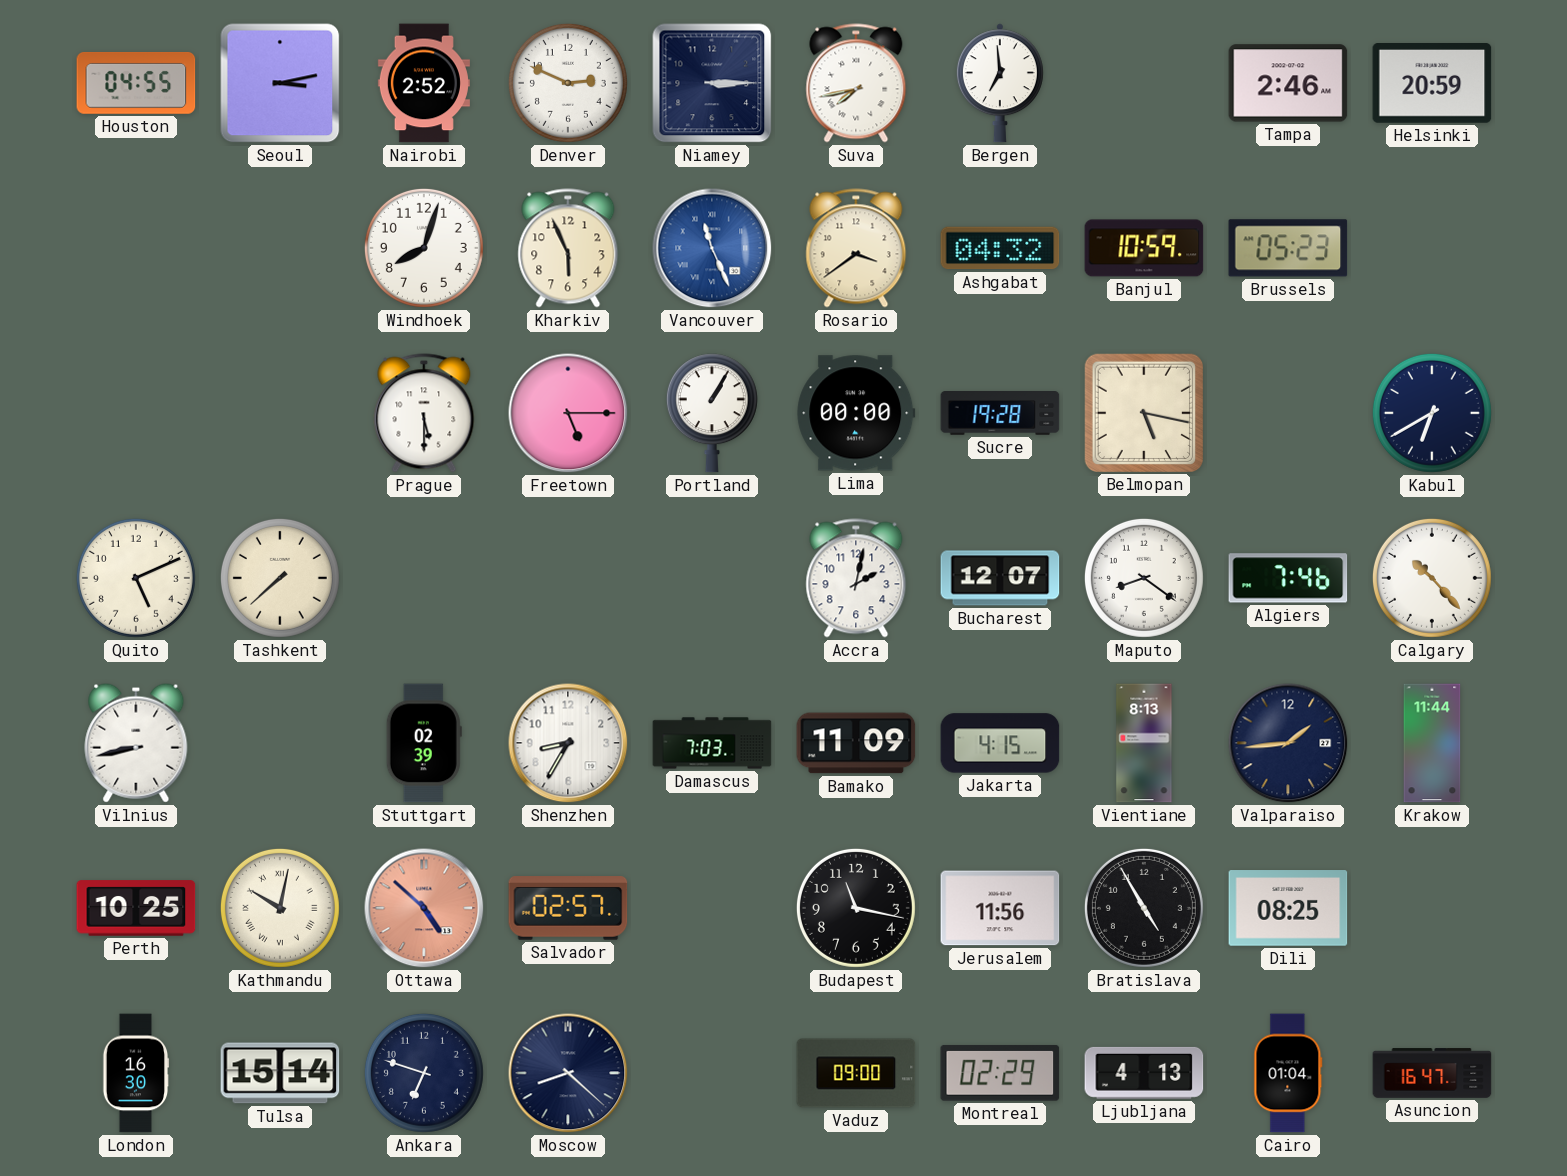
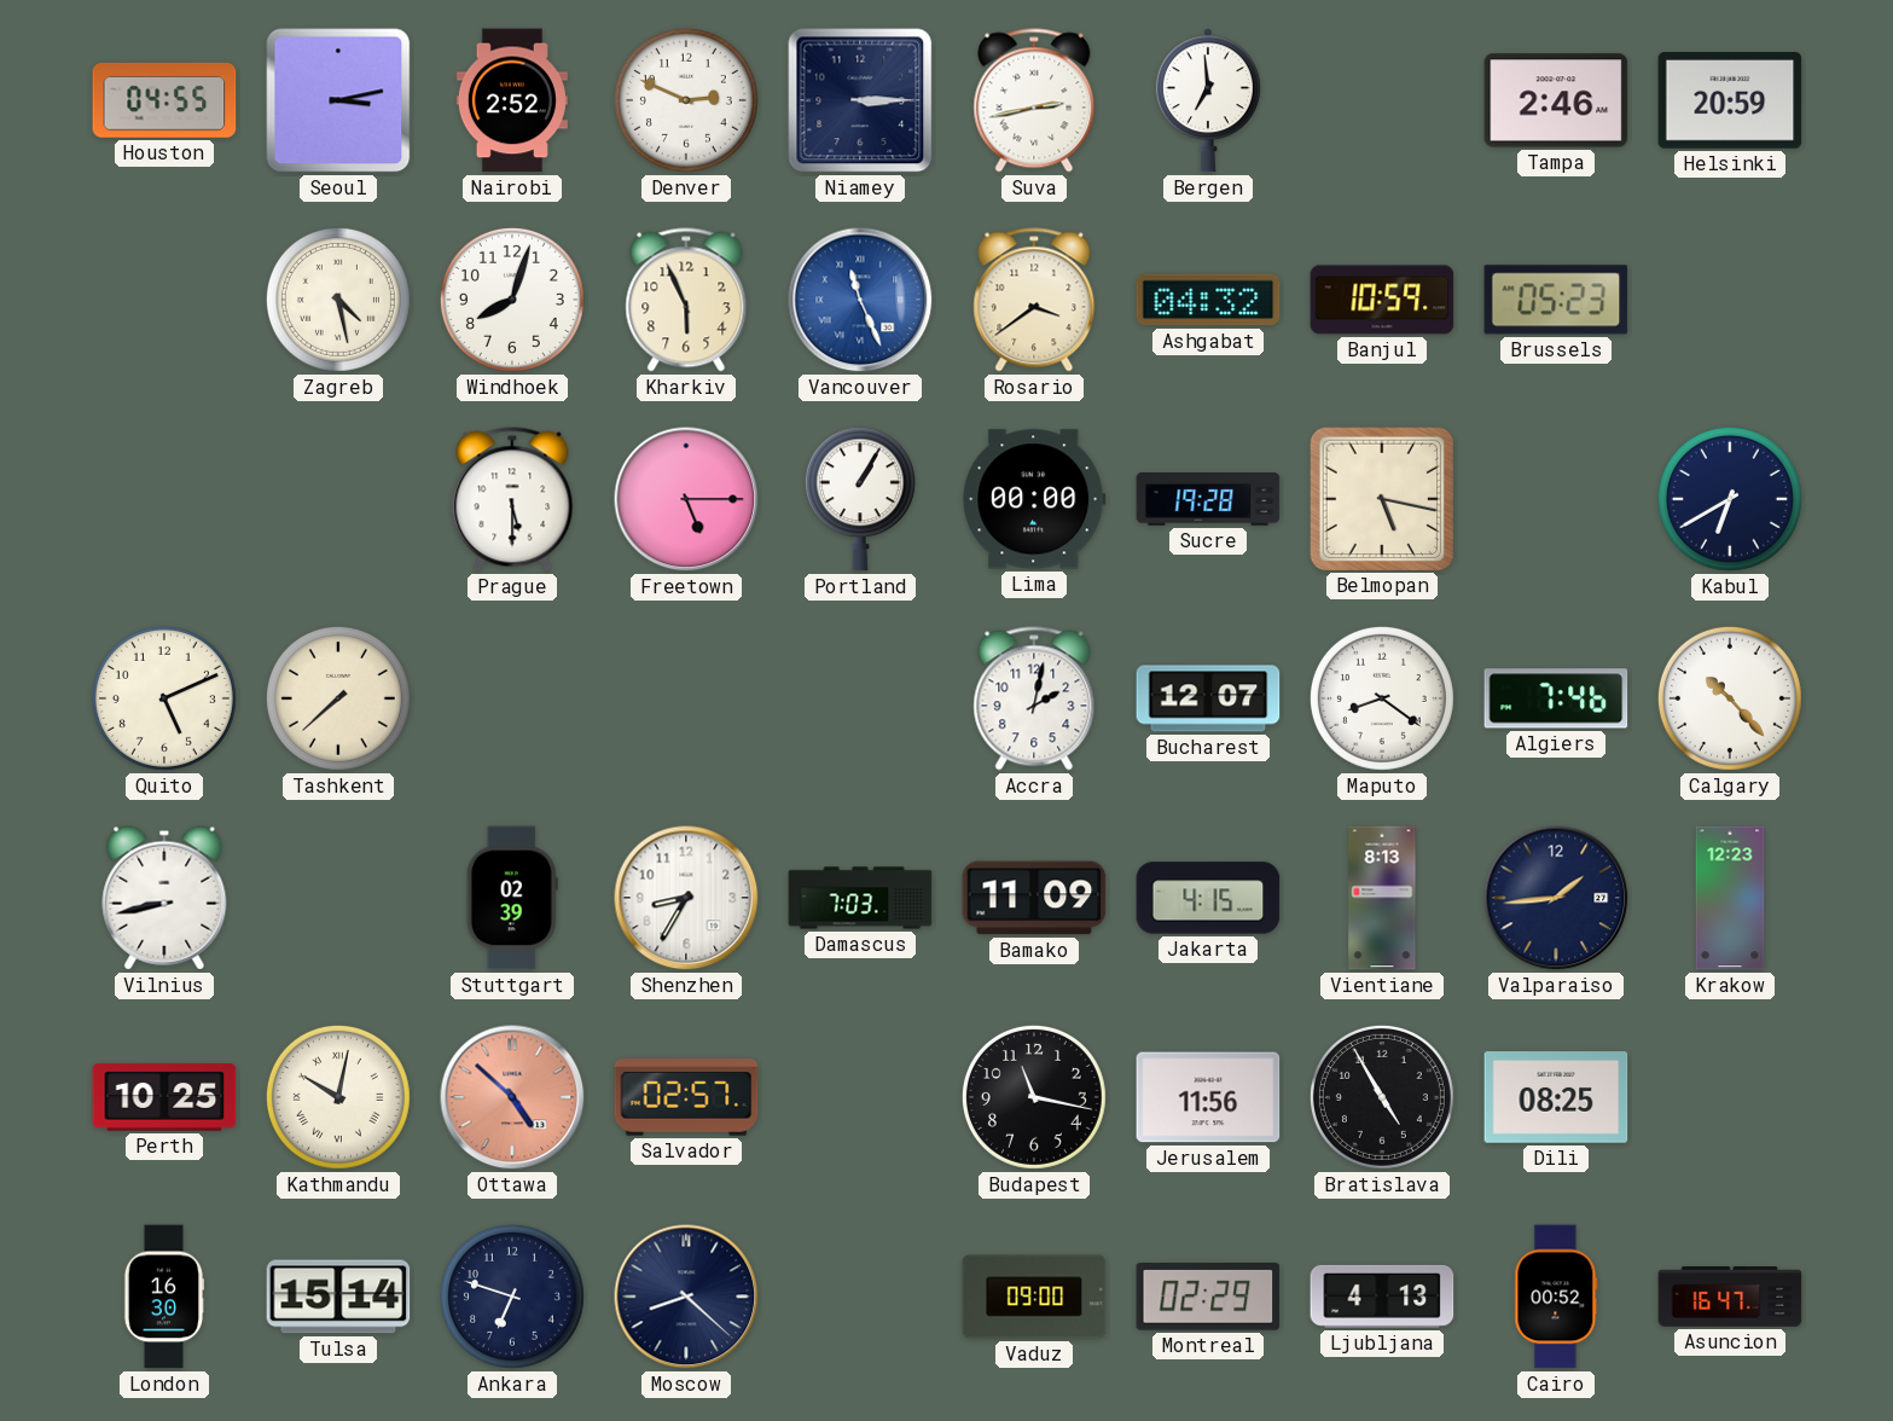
Suva: 7:43 -> 2:43
Zagreb: none -> 4:28
Krakow: 11:44 -> 12:23
Cairo: 01:04 -> 00:52
